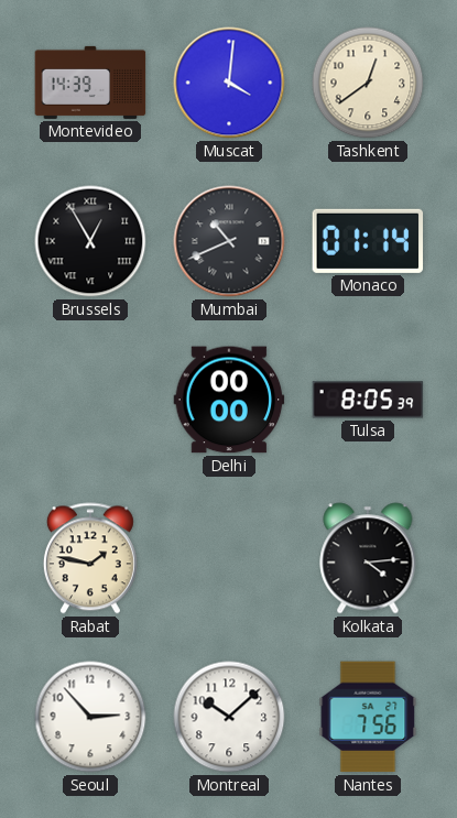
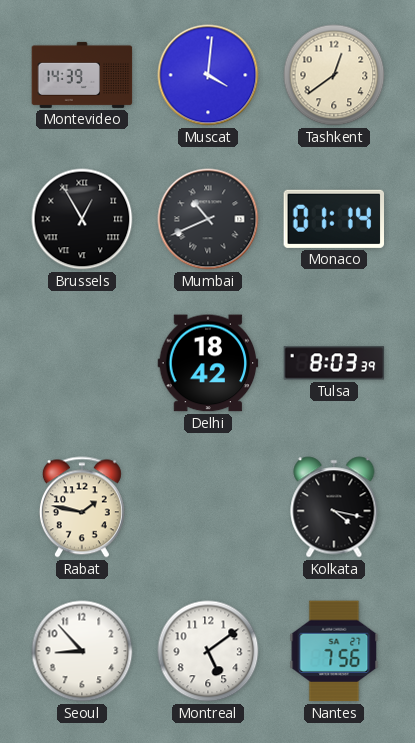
Delhi: 00:00 -> 18:42
Tulsa: 8:05 -> 8:03
Kolkata: 4:14 -> 4:17
Seoul: 2:53 -> 8:53
Montreal: 10:08 -> 5:09
